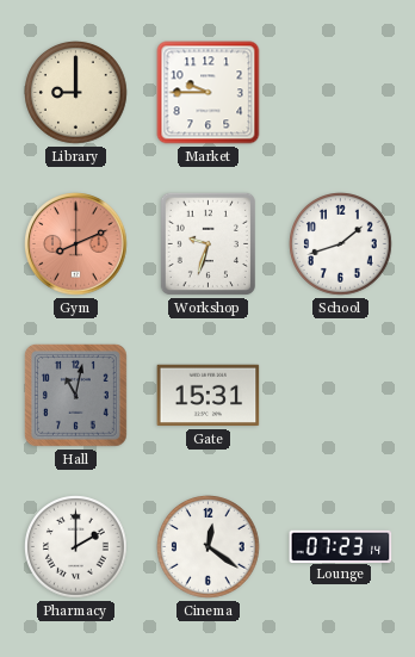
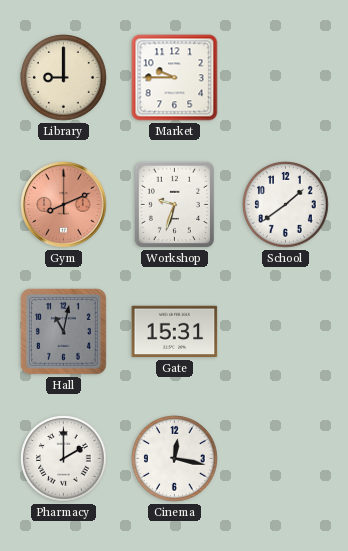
School: 1:42 -> 1:39
Cinema: 12:21 -> 12:17
Lounge: 07:23 -> none
